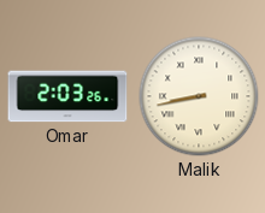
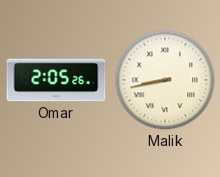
Omar: 2:03 -> 2:05
